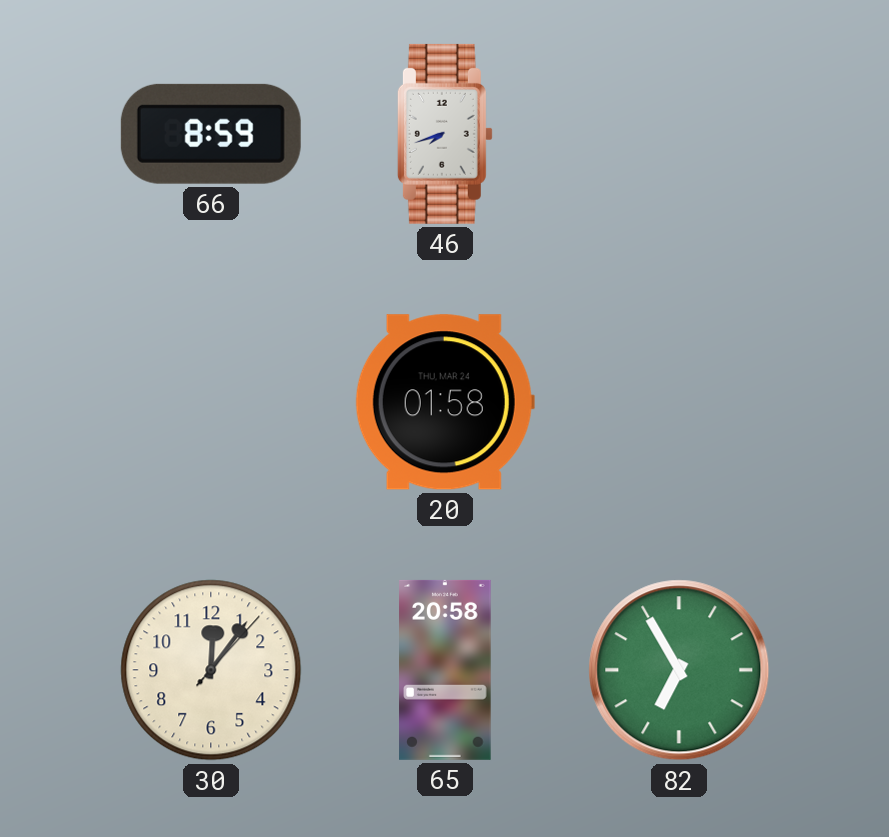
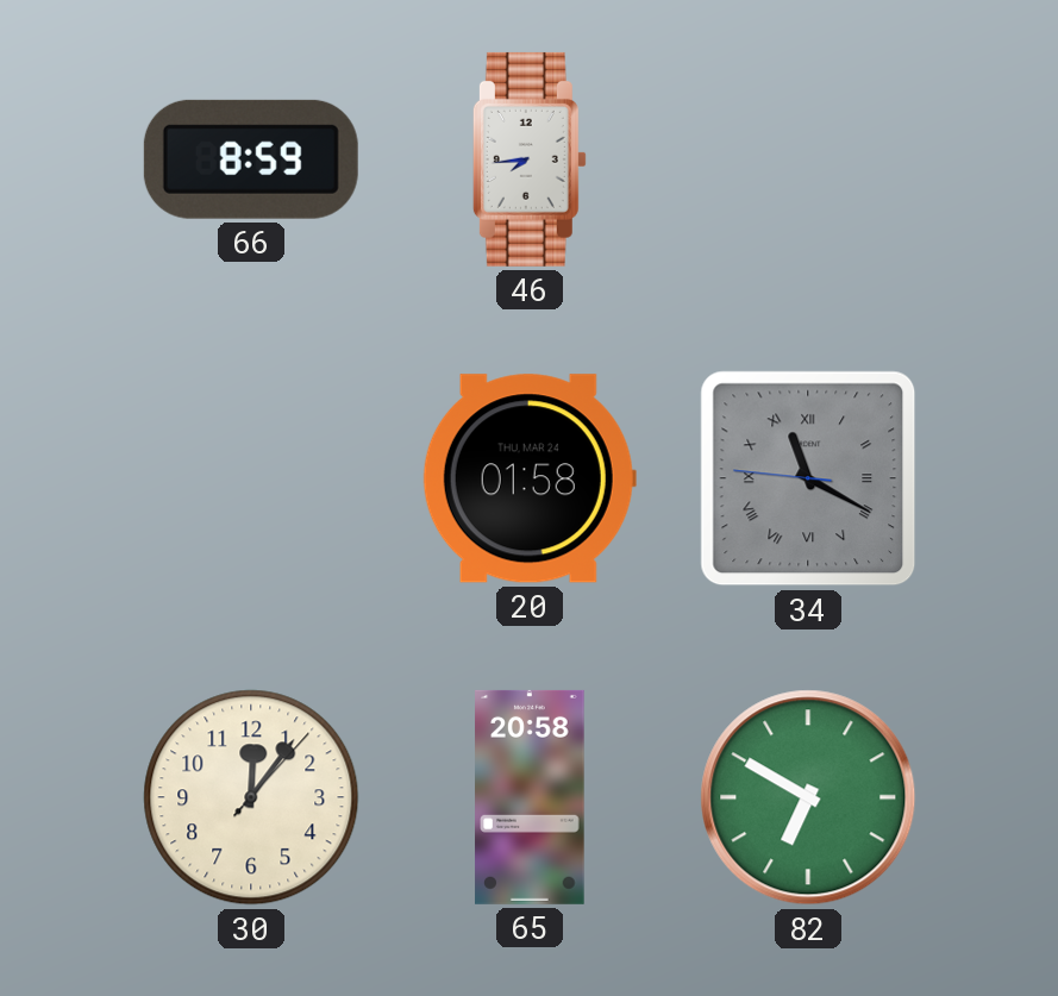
46: 7:42 -> 7:44
34: none -> 11:19
82: 6:55 -> 6:50
